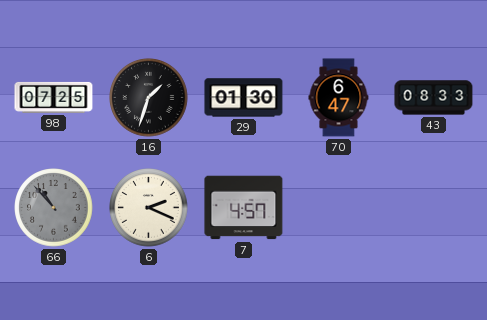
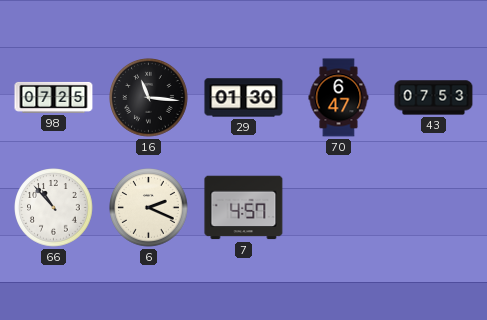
16: 1:33 -> 11:16
43: 08:33 -> 07:53
66 dial: grey -> white
